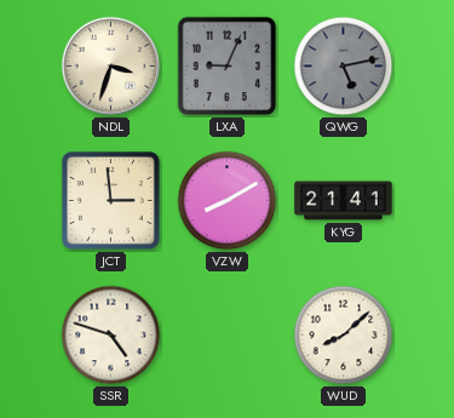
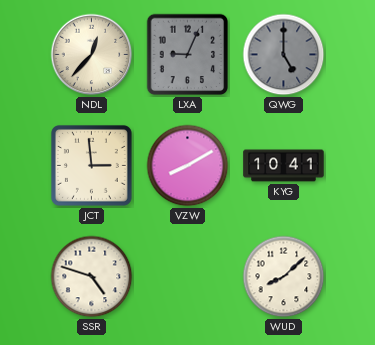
NDL: 3:33 -> 12:37
QWG: 5:13 -> 5:00
KYG: 21:41 -> 10:41
